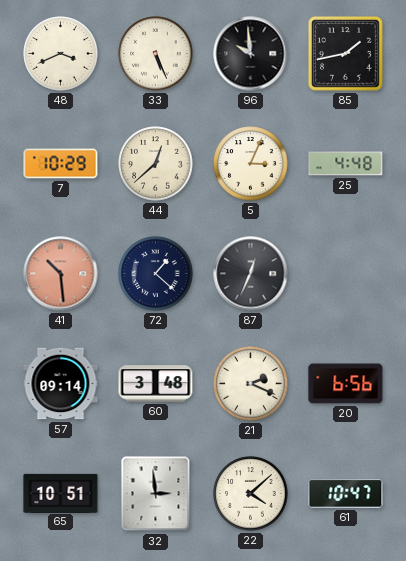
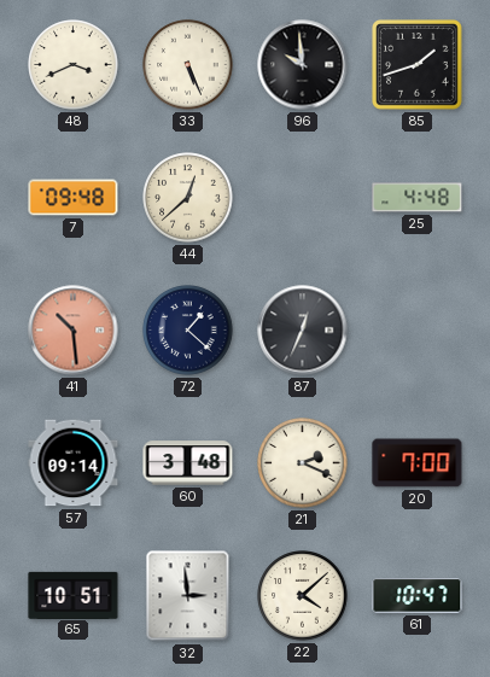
85: 1:43 -> 1:42
7: 10:29 -> 09:48
5: 3:04 -> none
20: 6:56 -> 7:00
